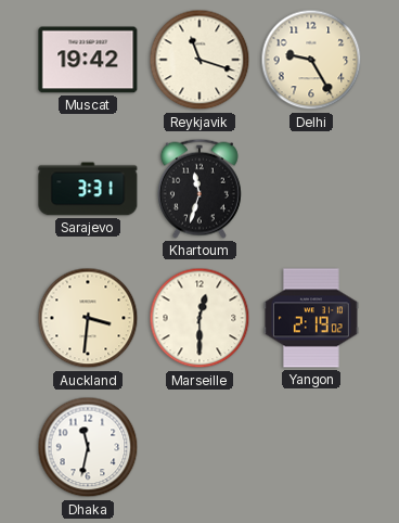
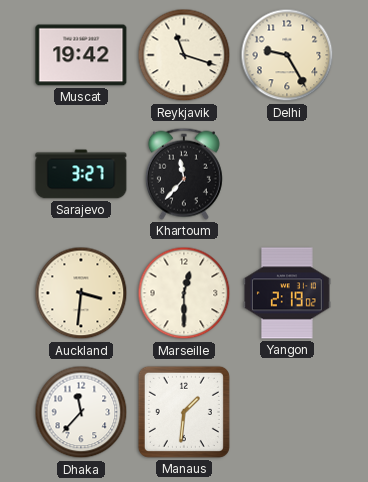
Sarajevo: 3:31 -> 3:27
Khartoum: 11:33 -> 11:37
Dhaka: 11:32 -> 11:37
Manaus: none -> 1:31
